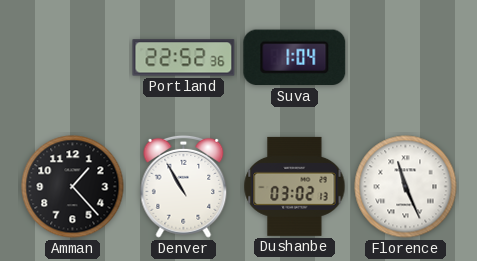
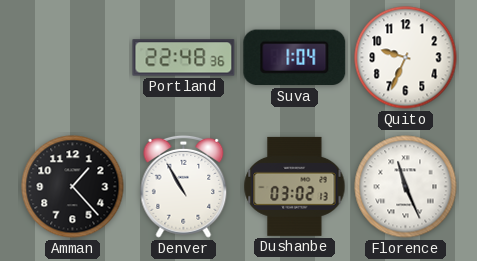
Portland: 22:52 -> 22:48
Quito: none -> 9:34
